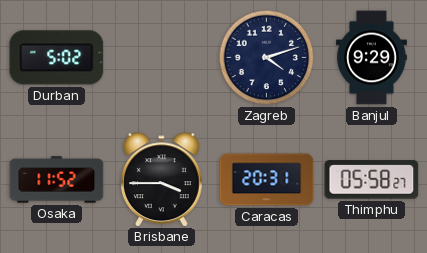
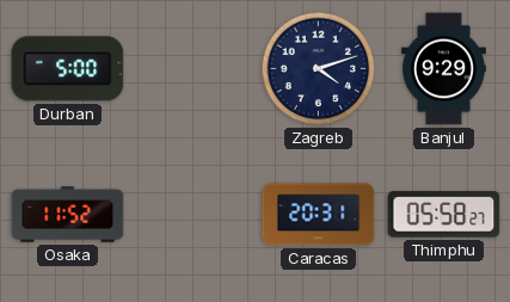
Durban: 5:02 -> 5:00
Brisbane: 3:45 -> none
